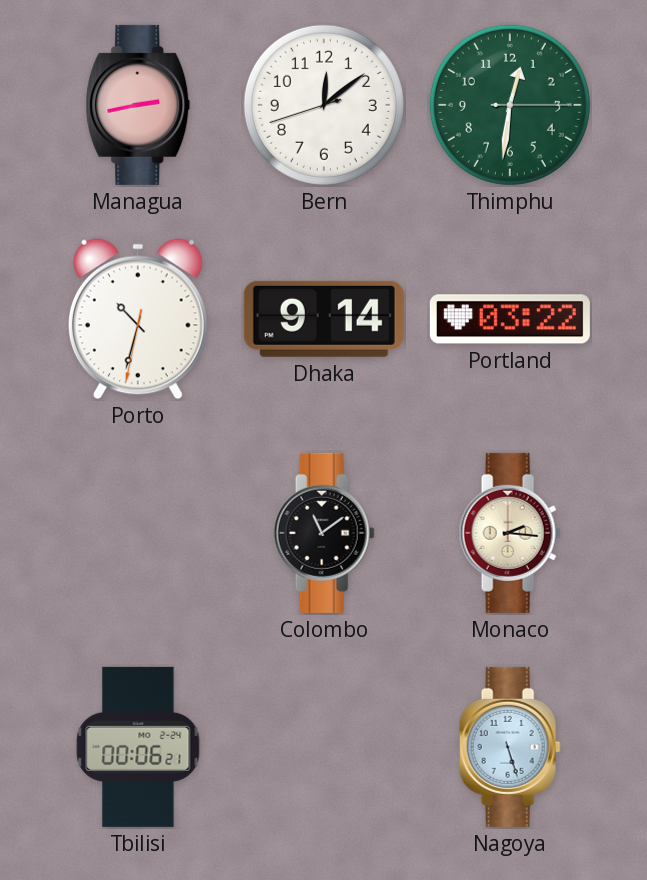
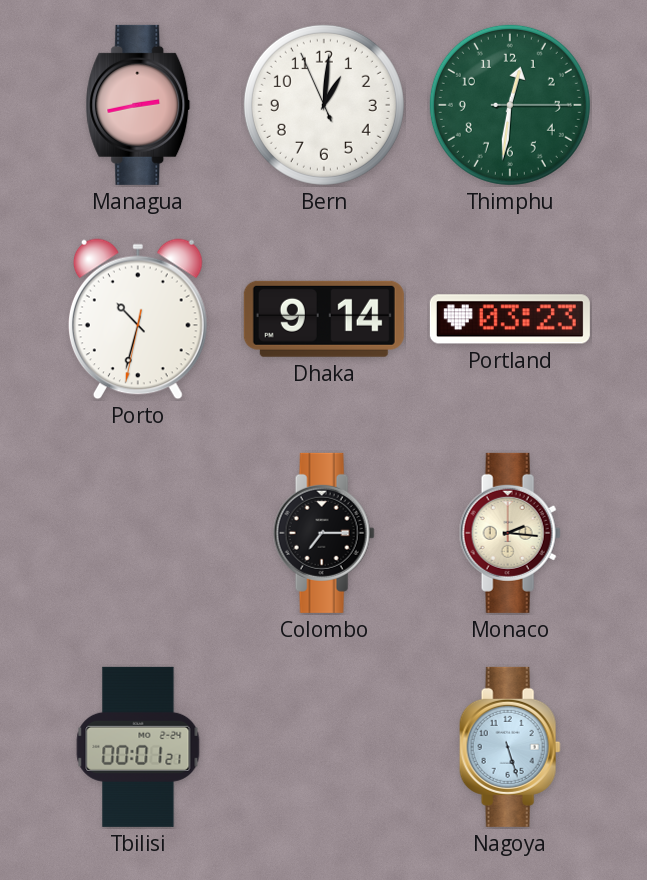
Bern: 12:08 -> 1:00
Portland: 03:22 -> 03:23
Colombo: 11:09 -> 7:15
Tbilisi: 00:06 -> 00:01
